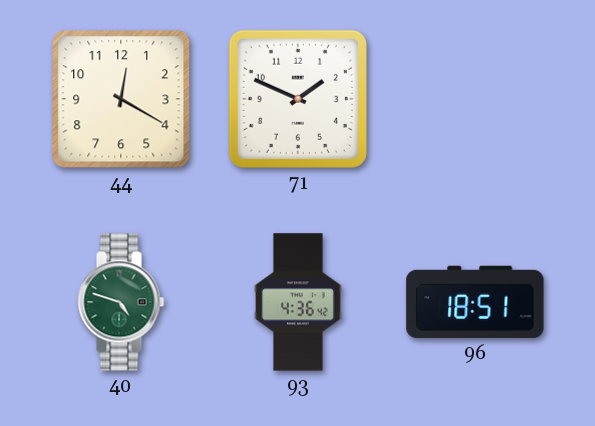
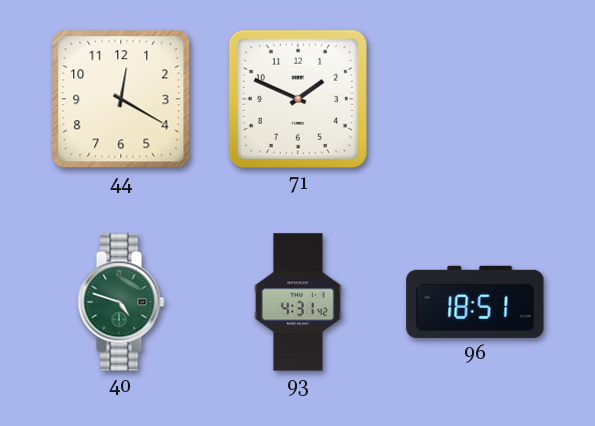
93: 4:36 -> 4:31
